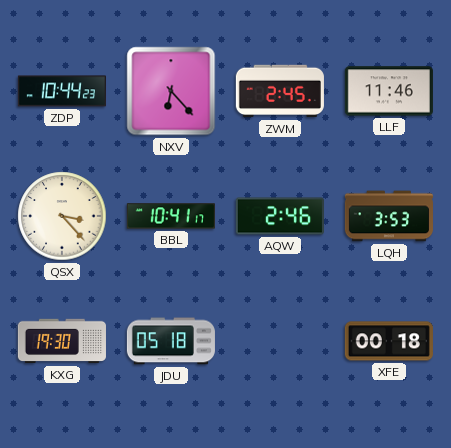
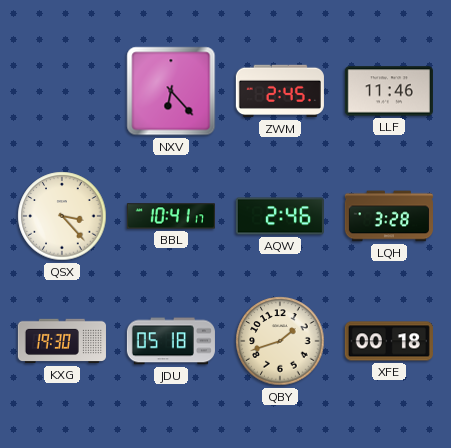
ZDP: 10:44 -> none
LQH: 3:53 -> 3:28
QBY: none -> 1:42
